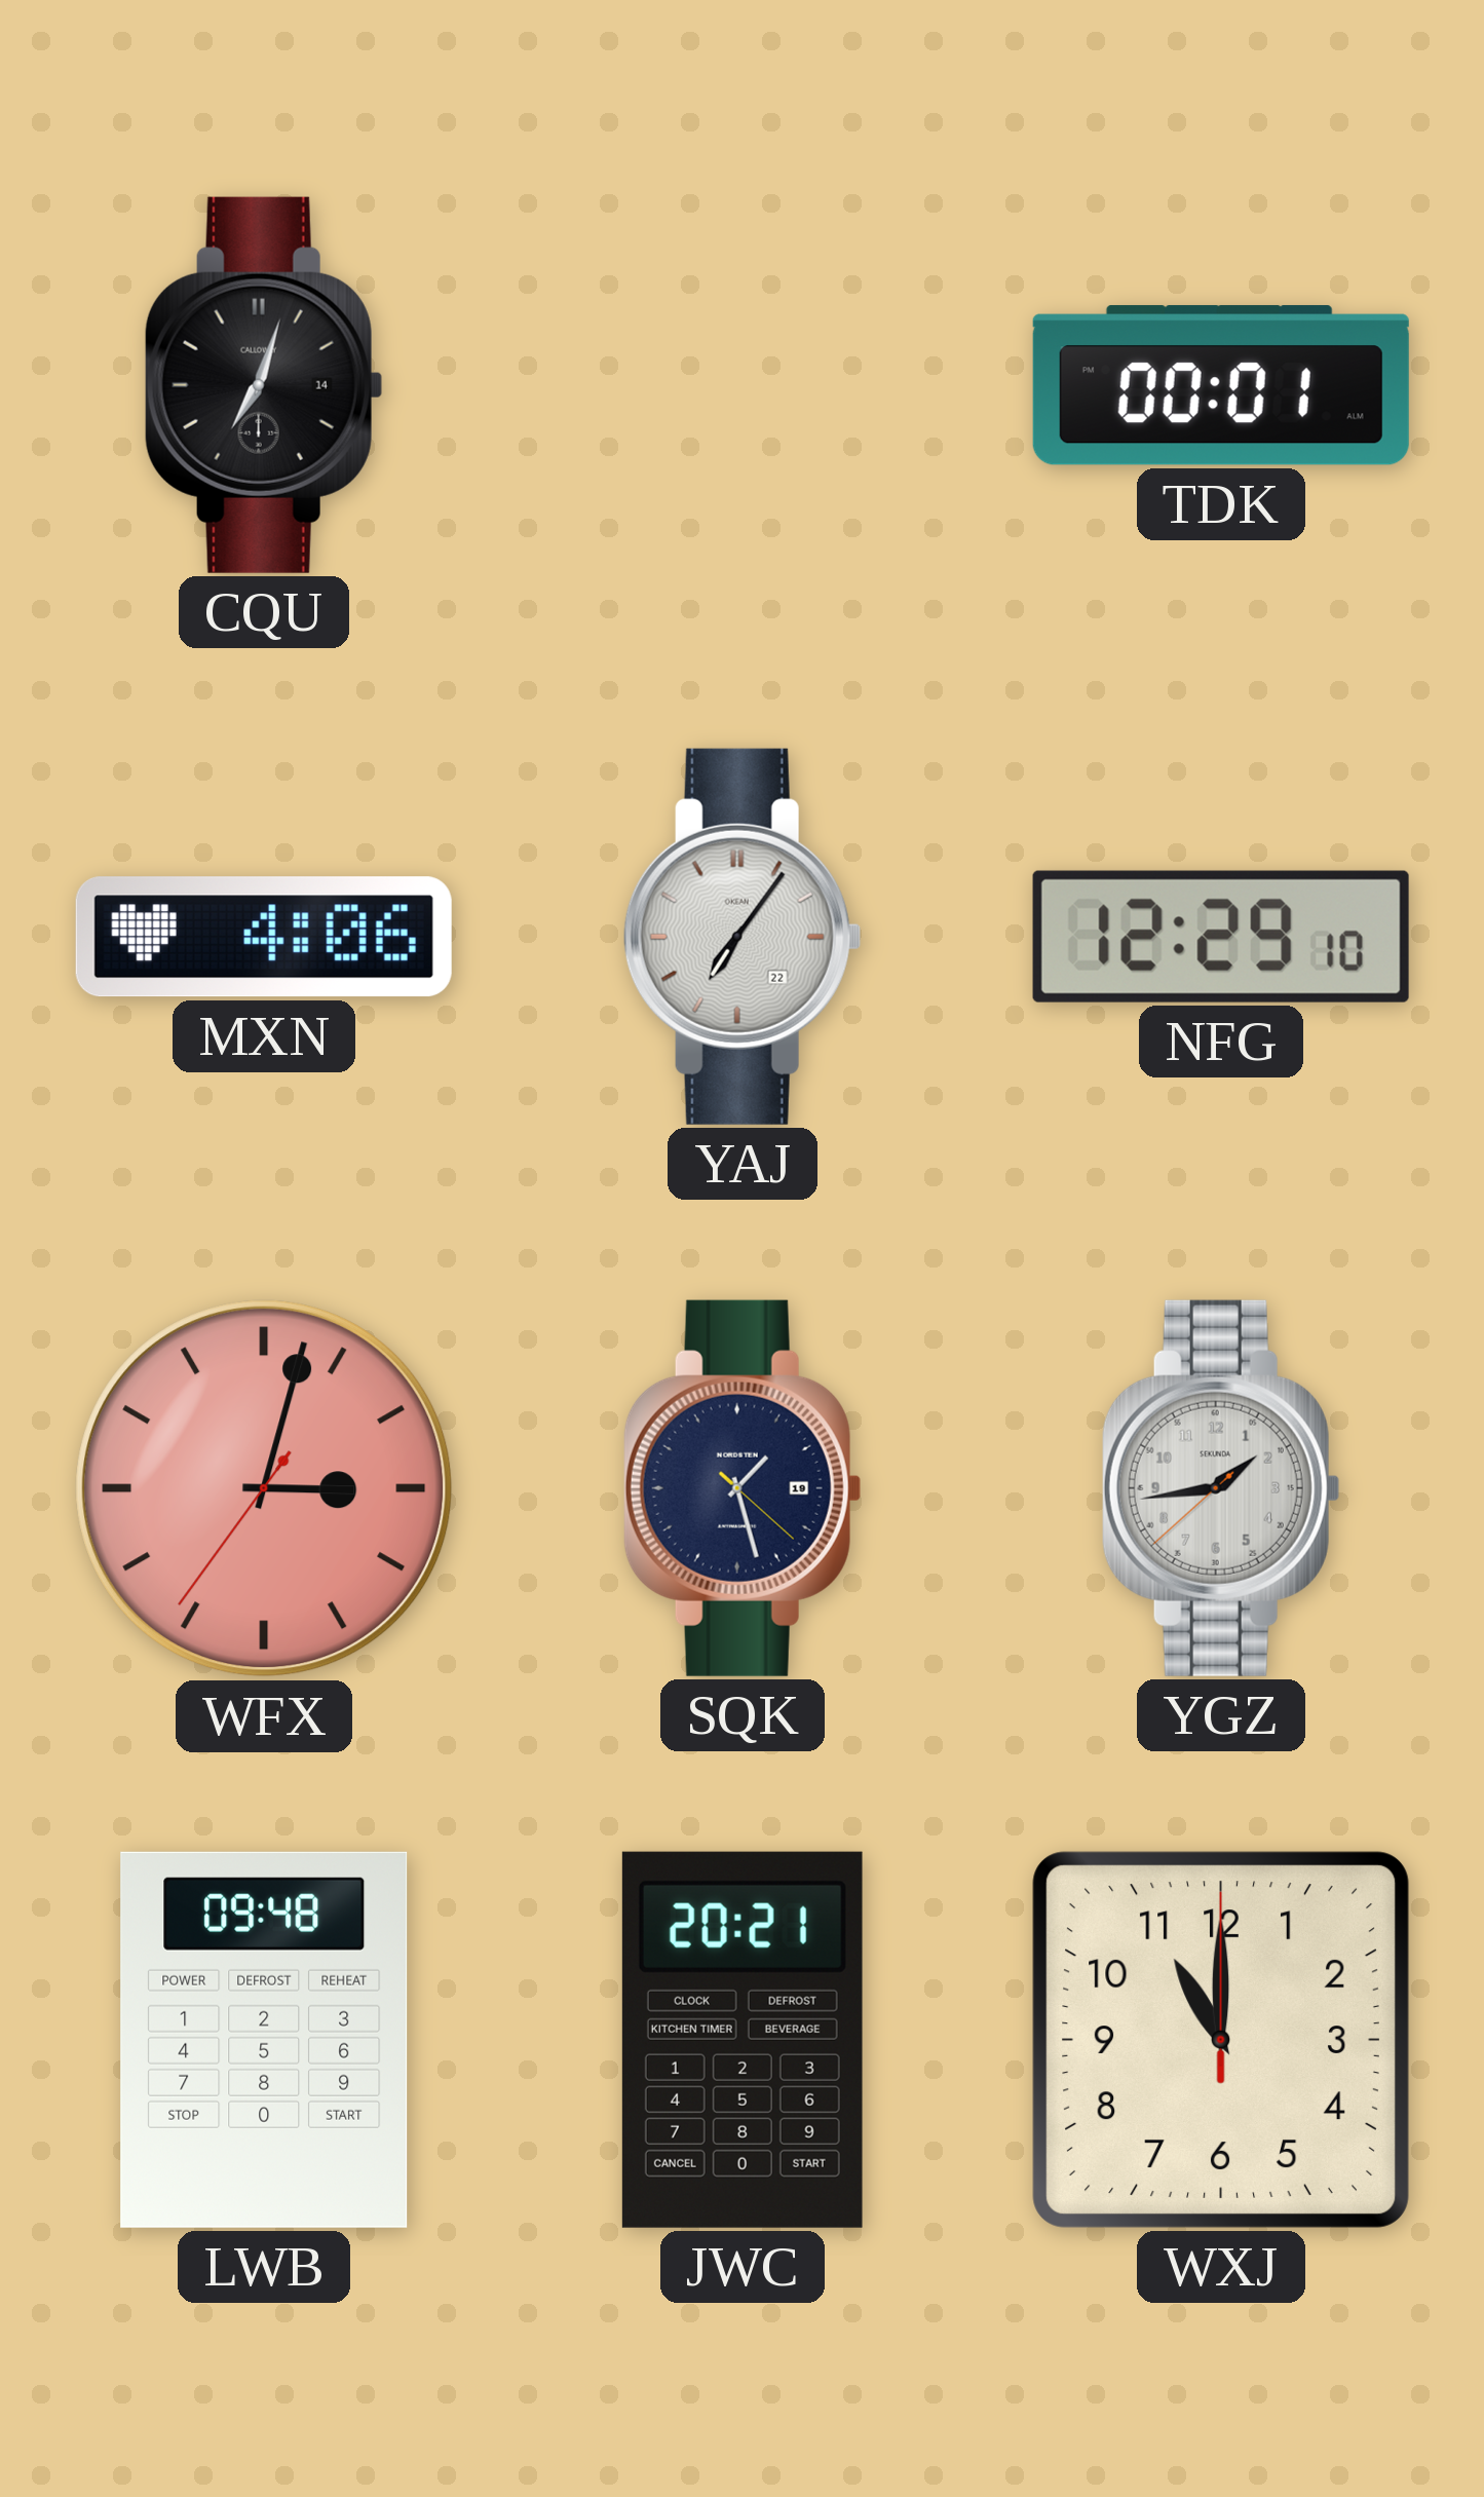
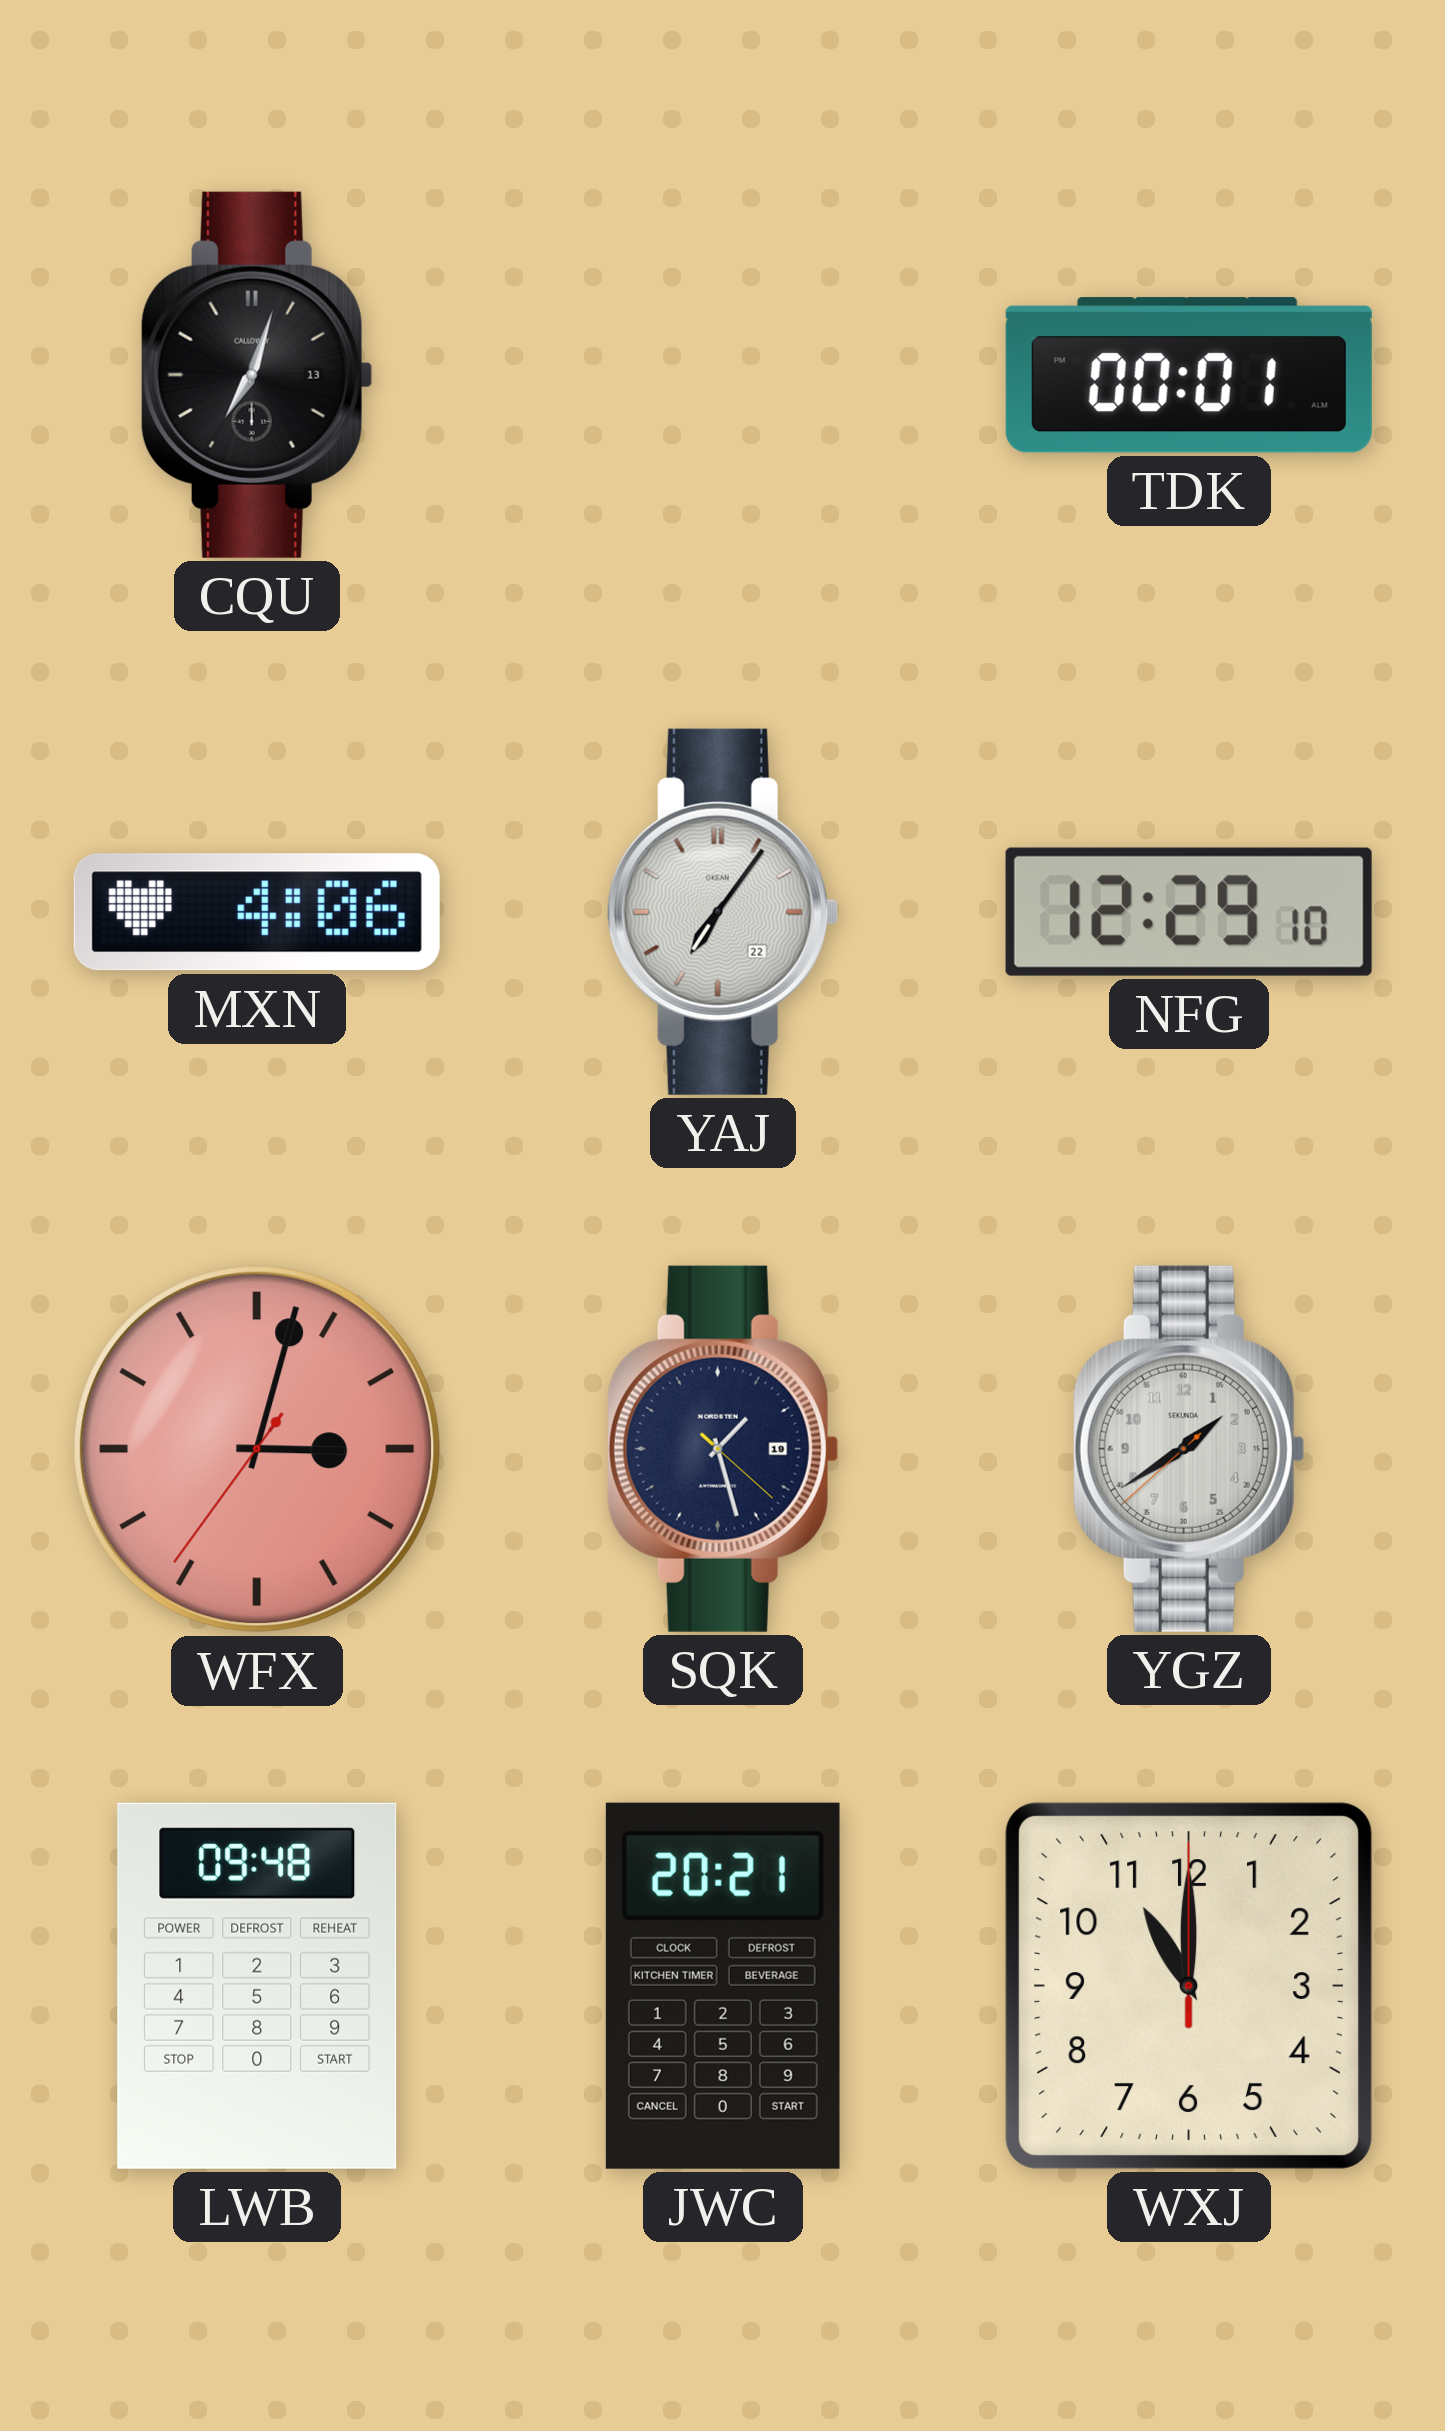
CQU date: 14 -> 13
YGZ: 1:43 -> 1:39
